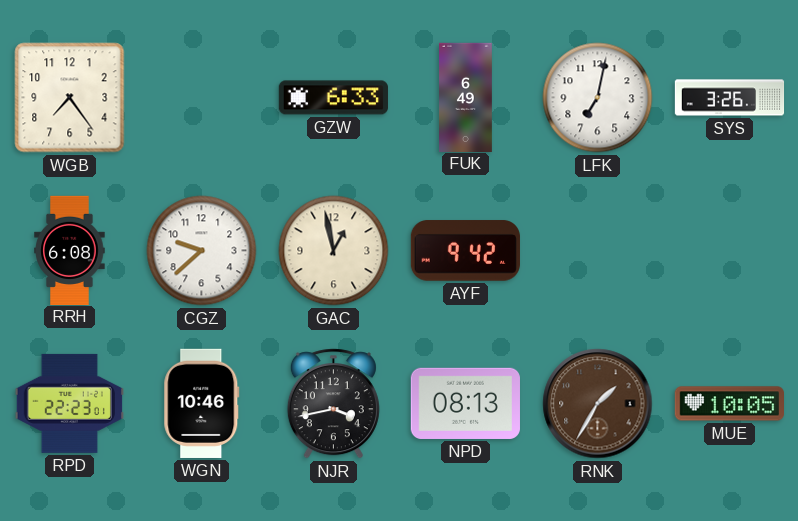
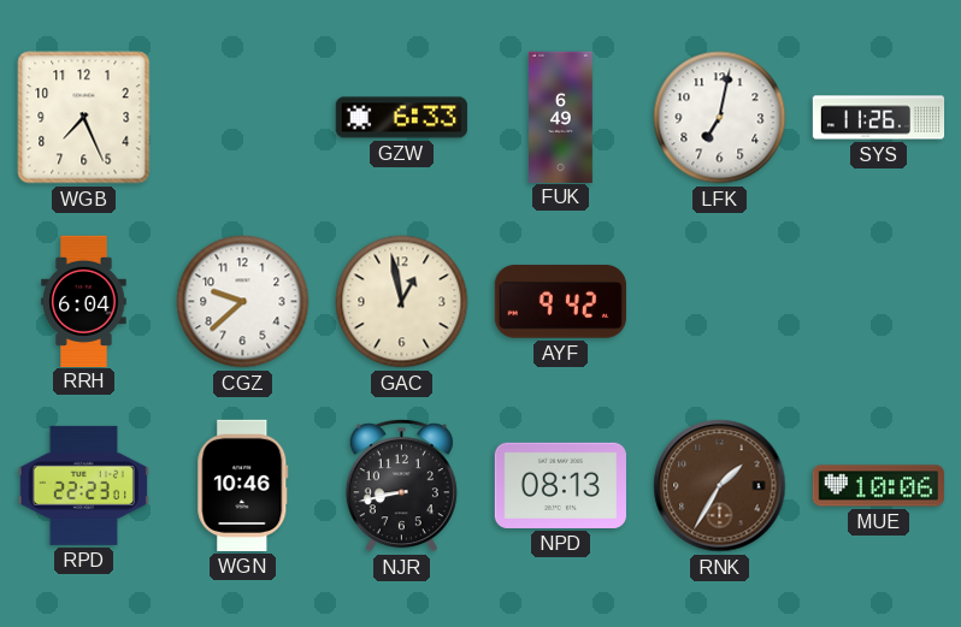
WGB: 7:24 -> 7:26
SYS: 3:26 -> 11:26
RRH: 6:08 -> 6:04
NJR: 3:43 -> 8:43
MUE: 10:05 -> 10:06
